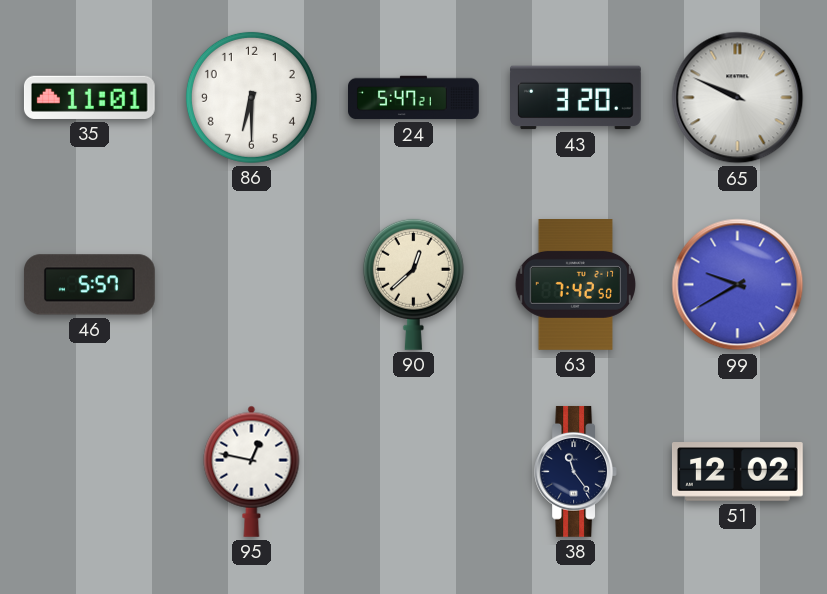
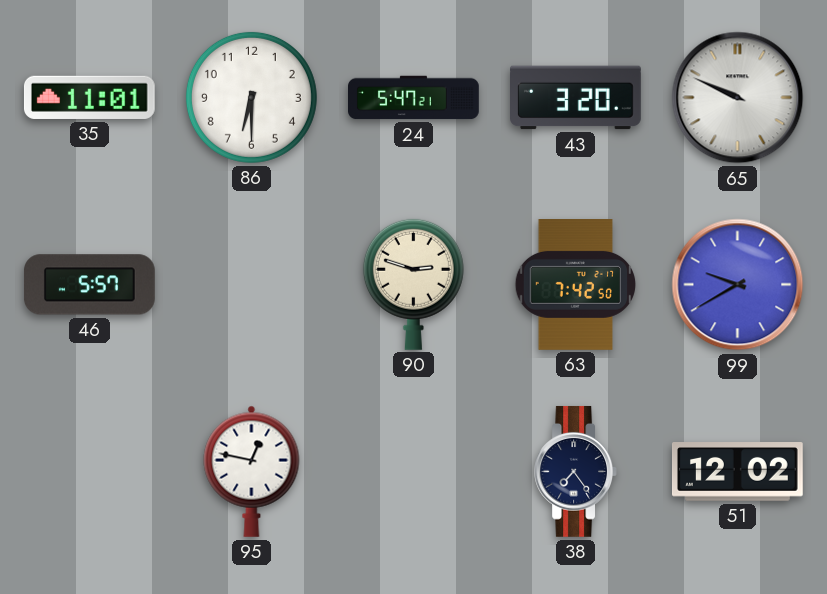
90: 12:38 -> 2:48
38: 11:24 -> 7:24
